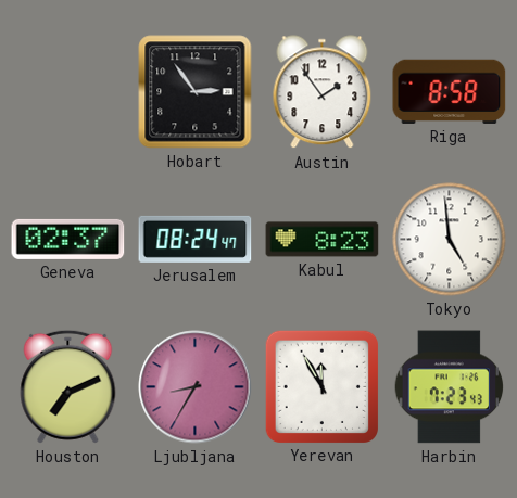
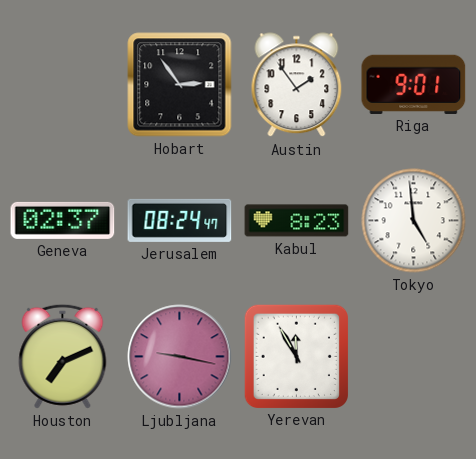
Riga: 8:58 -> 9:01
Ljubljana: 8:35 -> 9:17
Harbin: 7:23 -> none
